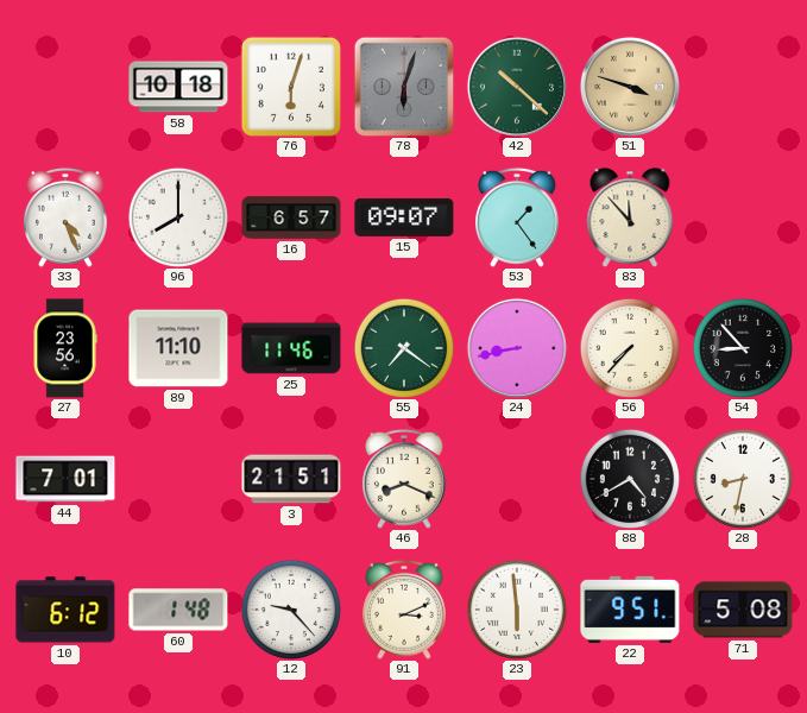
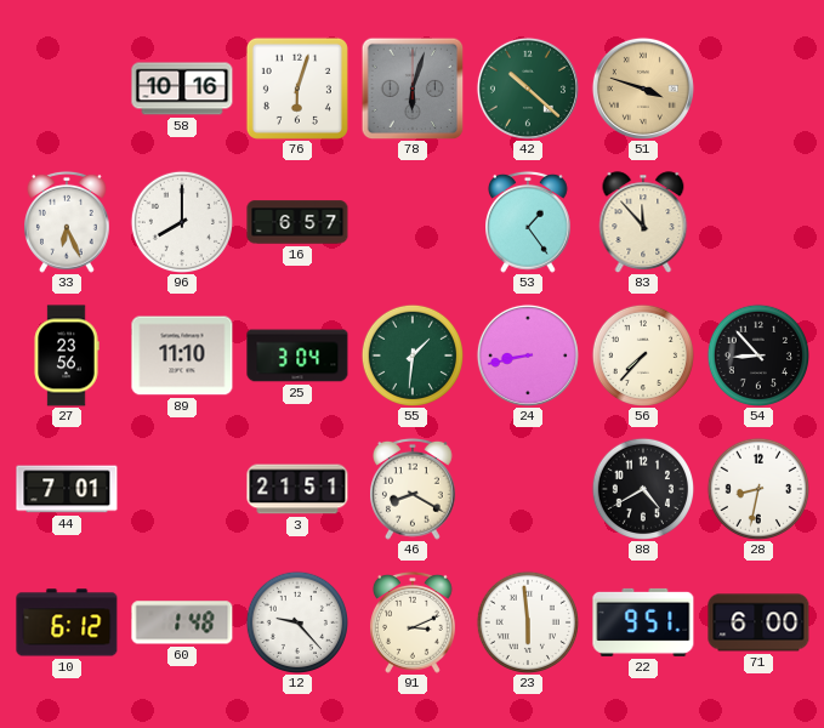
58: 10:18 -> 10:16
33: 4:26 -> 6:26
15: 09:07 -> none
25: 11:46 -> 3:04
55: 7:21 -> 1:31
46: 8:19 -> 8:20
71: 5:08 -> 6:00
